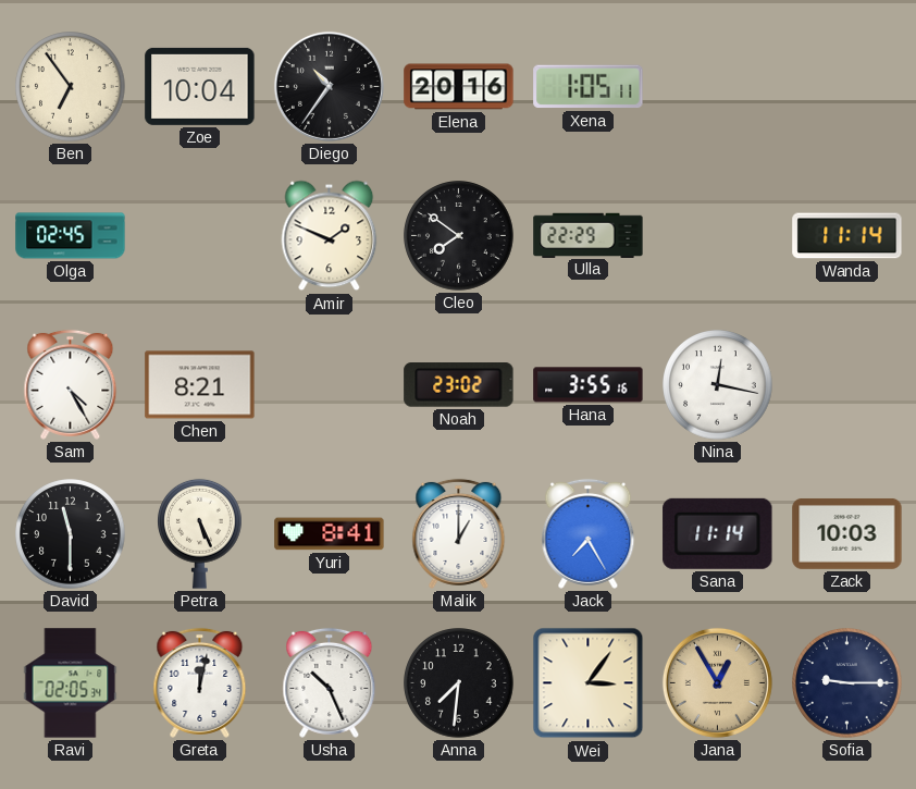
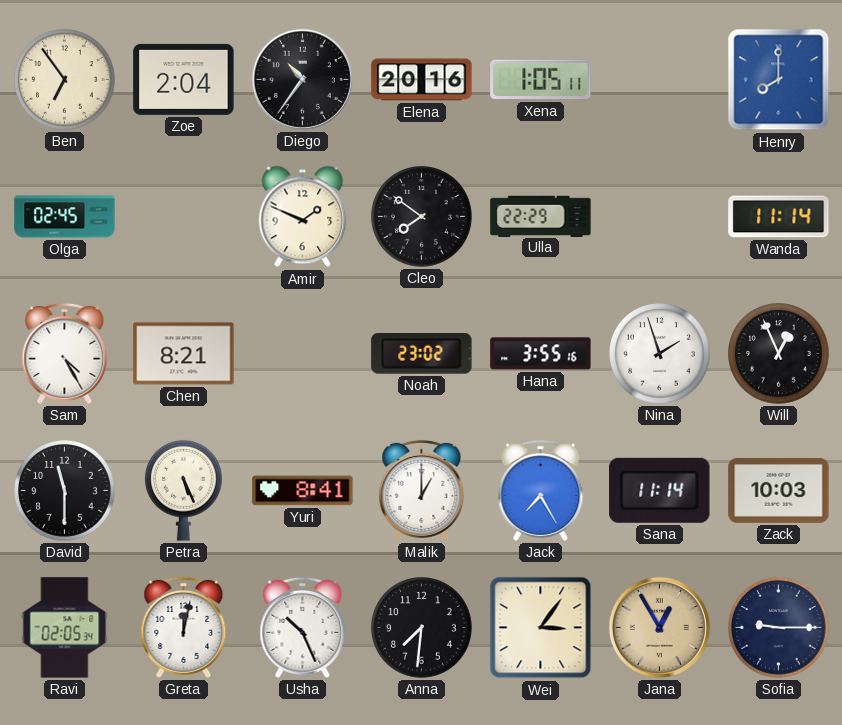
Zoe: 10:04 -> 2:04
Henry: none -> 8:00
Nina: 12:17 -> 1:57
Will: none -> 12:56
